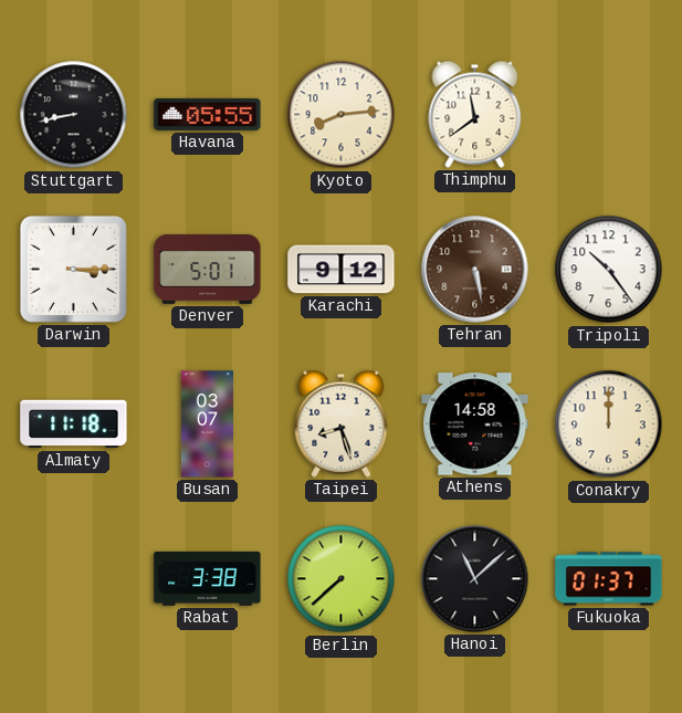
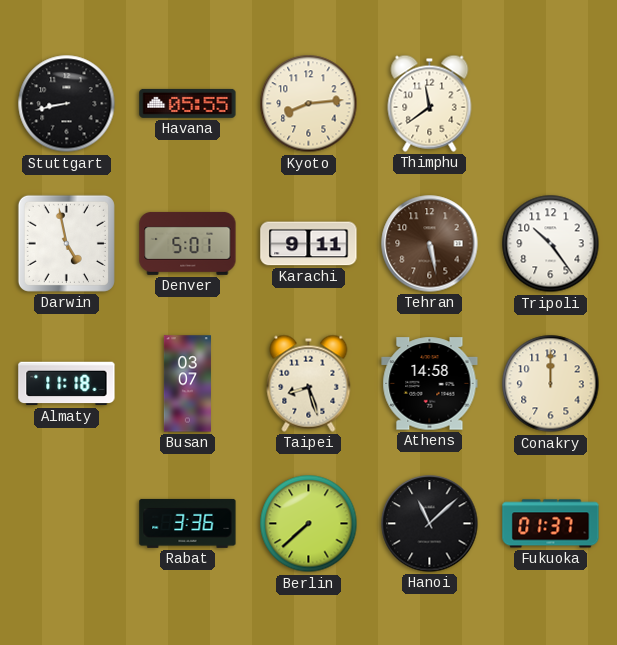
Darwin: 3:15 -> 4:58
Karachi: 9:12 -> 9:11
Rabat: 3:38 -> 3:36
